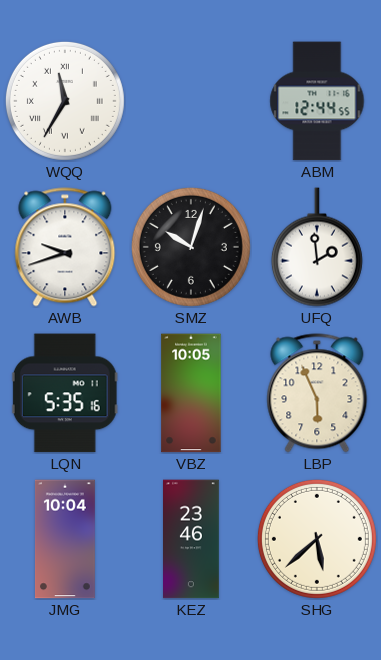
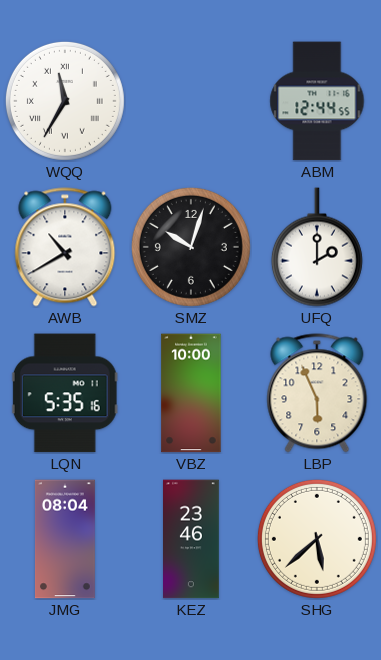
AWB: 9:42 -> 10:40
UFQ: 1:59 -> 2:00
VBZ: 10:05 -> 10:00
JMG: 10:04 -> 08:04
